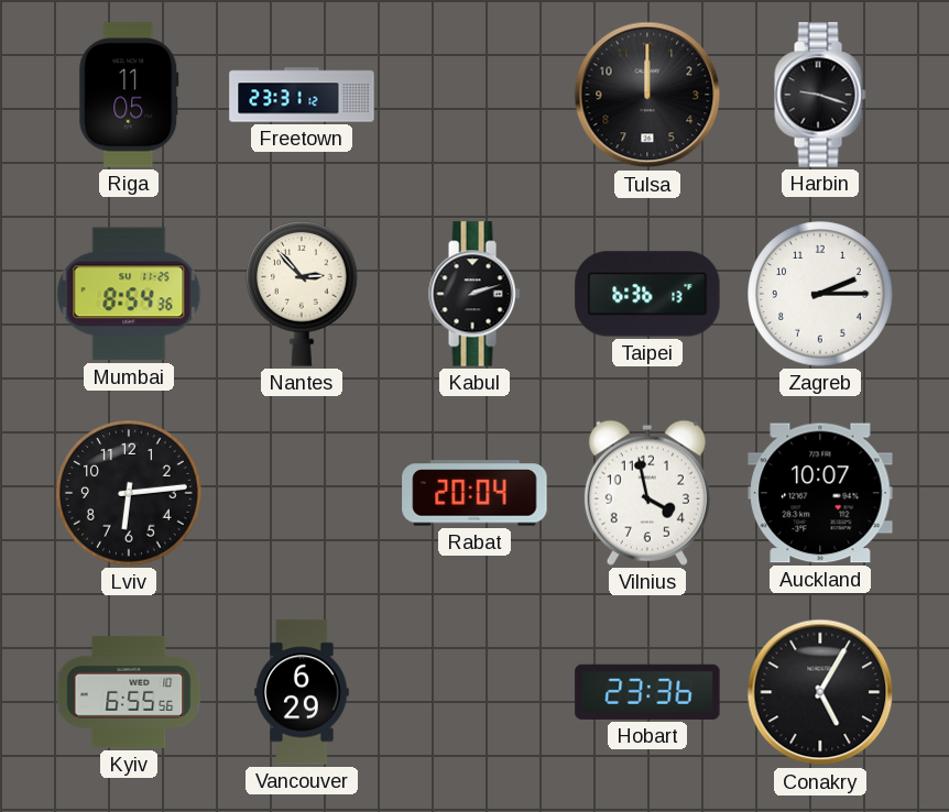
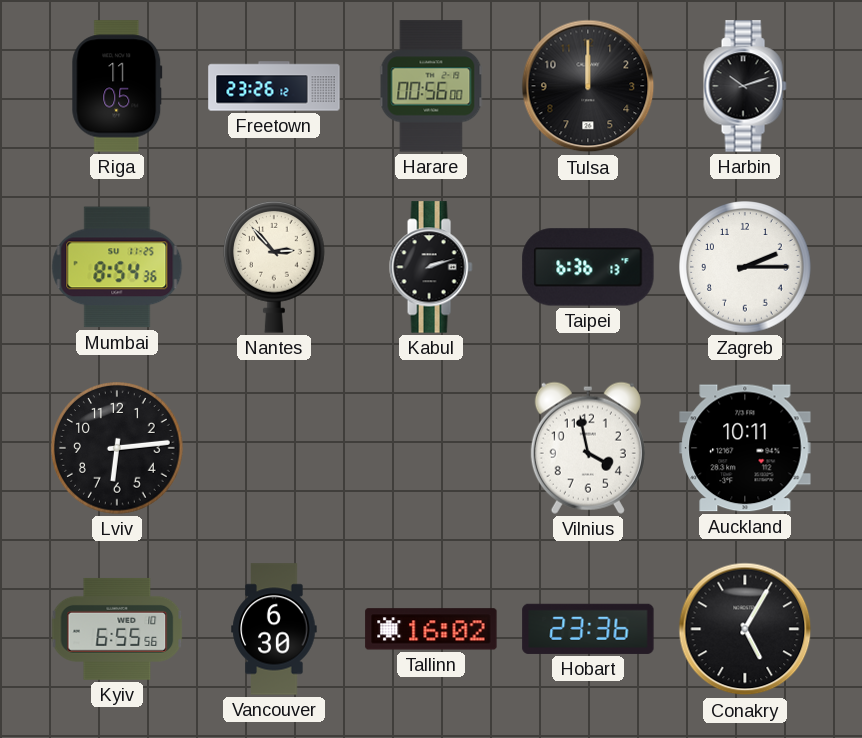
Freetown: 23:31 -> 23:26
Harare: none -> 00:56
Harbin: 9:18 -> 10:12
Rabat: 20:04 -> none
Auckland: 10:07 -> 10:11
Vancouver: 6:29 -> 6:30
Tallinn: none -> 16:02
